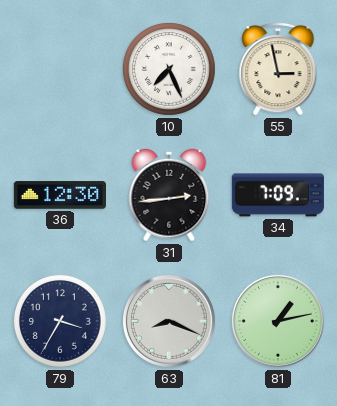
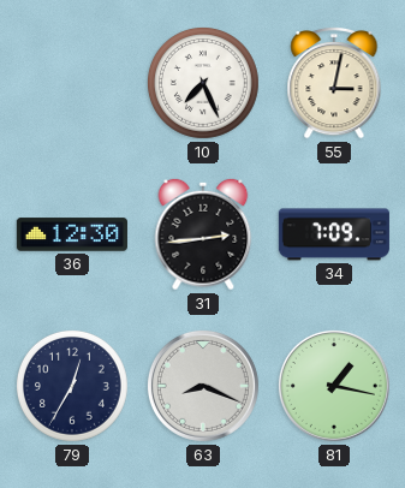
55: 2:58 -> 3:02
79: 3:35 -> 12:35
81: 1:13 -> 1:17
